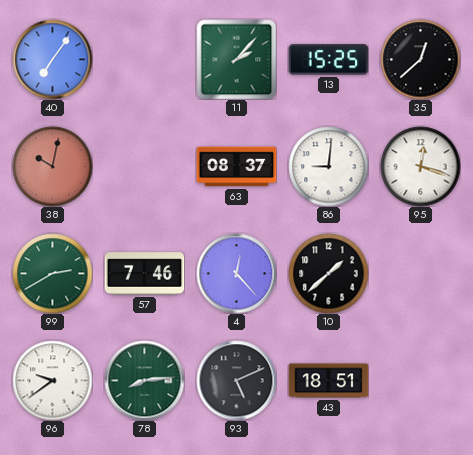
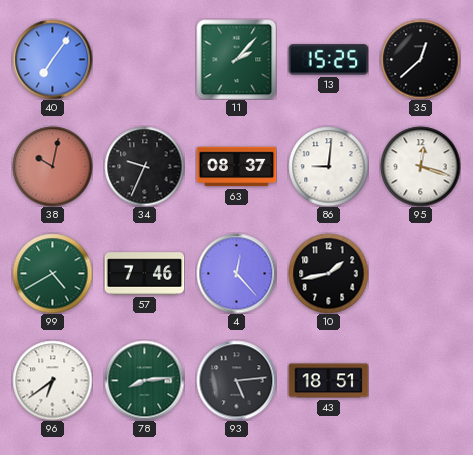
34: none -> 9:34
99: 2:40 -> 4:40
10: 1:38 -> 1:43
96: 9:39 -> 6:39
93: 5:11 -> 5:14
